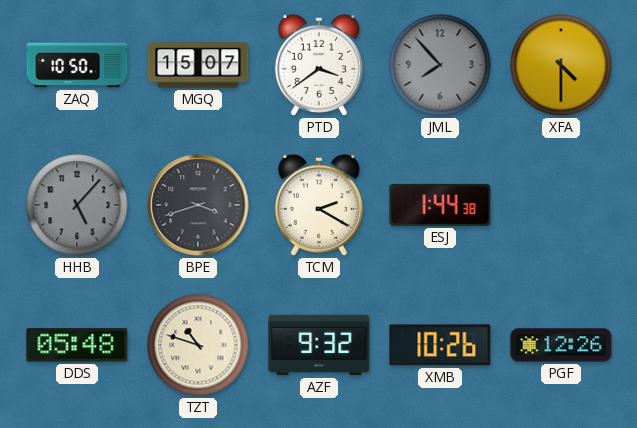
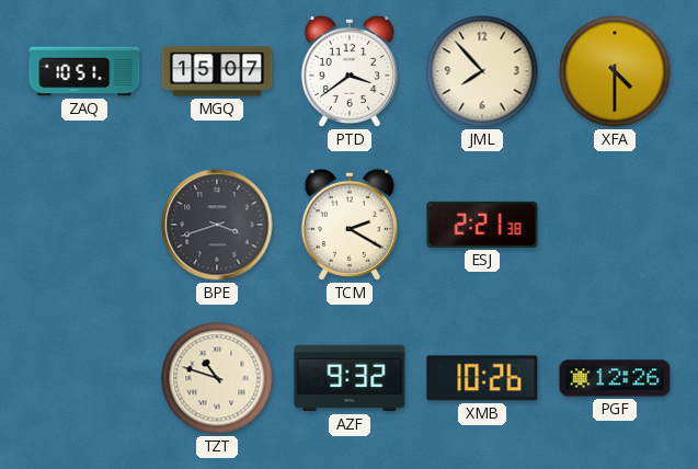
ZAQ: 10:50 -> 10:51
JML dial: grey -> cream
HHB: 5:07 -> none
ESJ: 1:44 -> 2:21
DDS: 05:48 -> none
